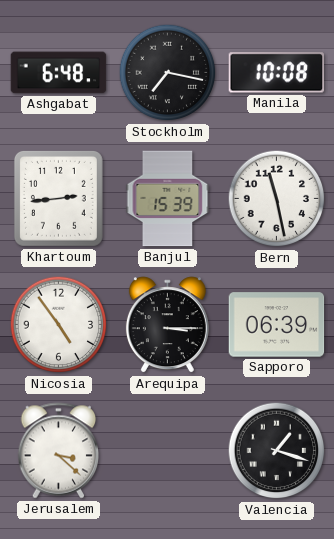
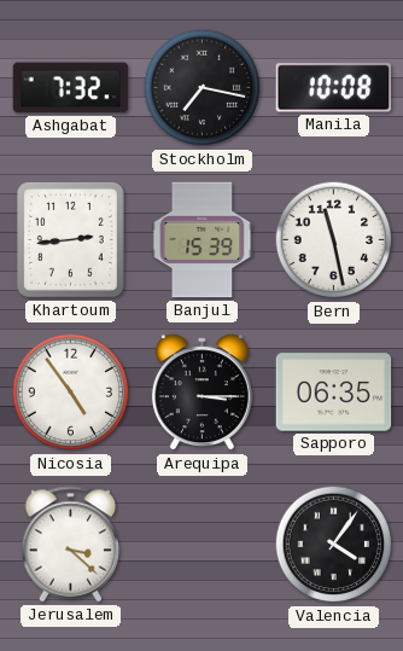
Ashgabat: 6:48 -> 7:32
Sapporo: 06:39 -> 06:35
Valencia: 1:18 -> 4:06
